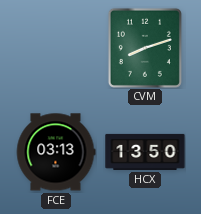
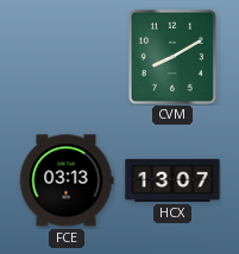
CVM: 8:12 -> 8:10
HCX: 13:50 -> 13:07
